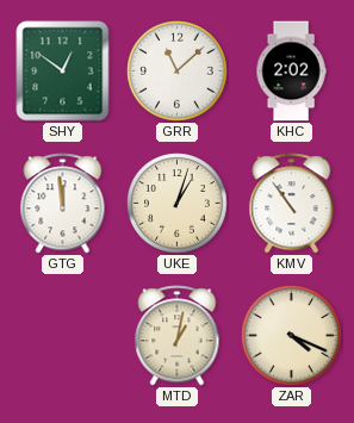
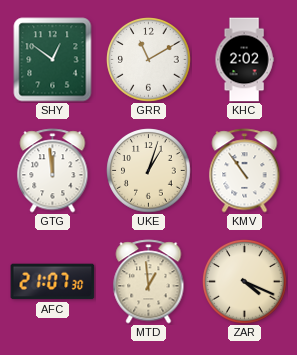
GRR: 11:08 -> 11:10
AFC: none -> 21:07
MTD: 1:02 -> 12:59
